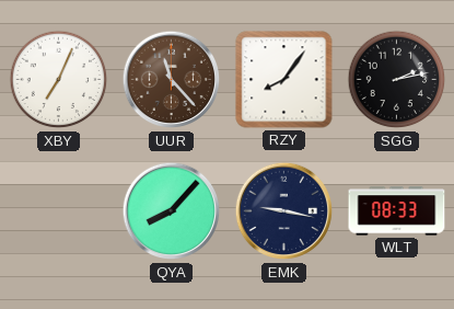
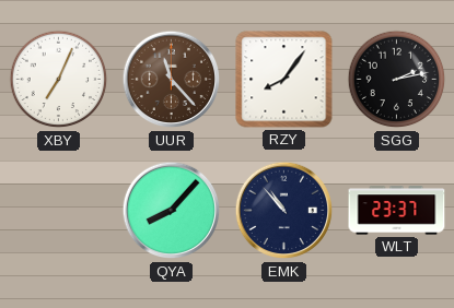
EMK: 9:17 -> 10:53
WLT: 08:33 -> 23:37
